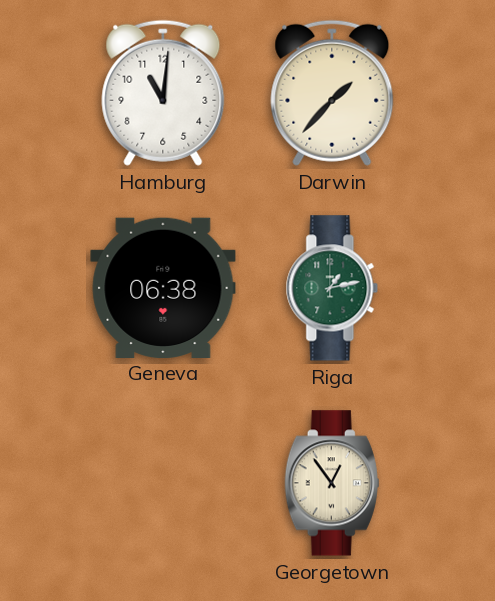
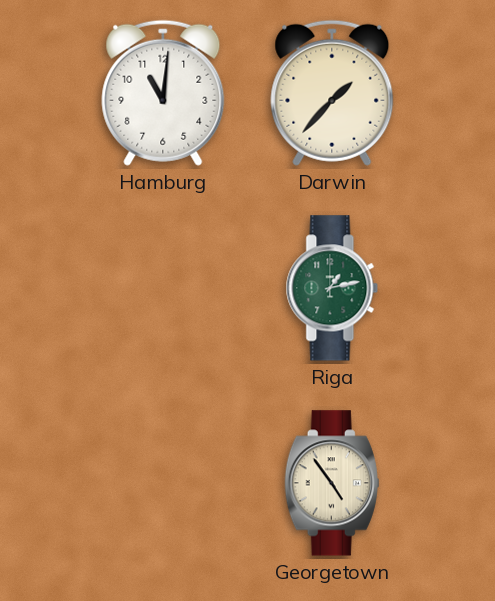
Geneva: 06:38 -> none
Georgetown: 12:54 -> 4:54
